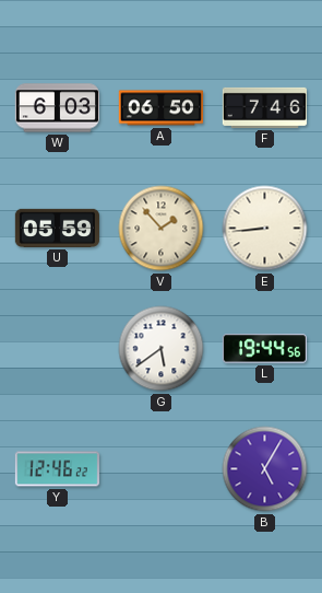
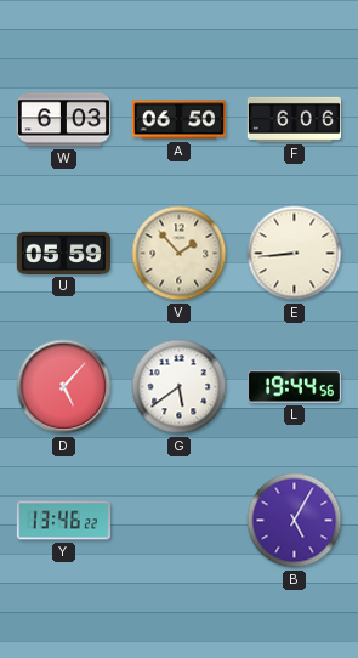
F: 7:46 -> 6:06
D: none -> 5:07
Y: 12:46 -> 13:46
